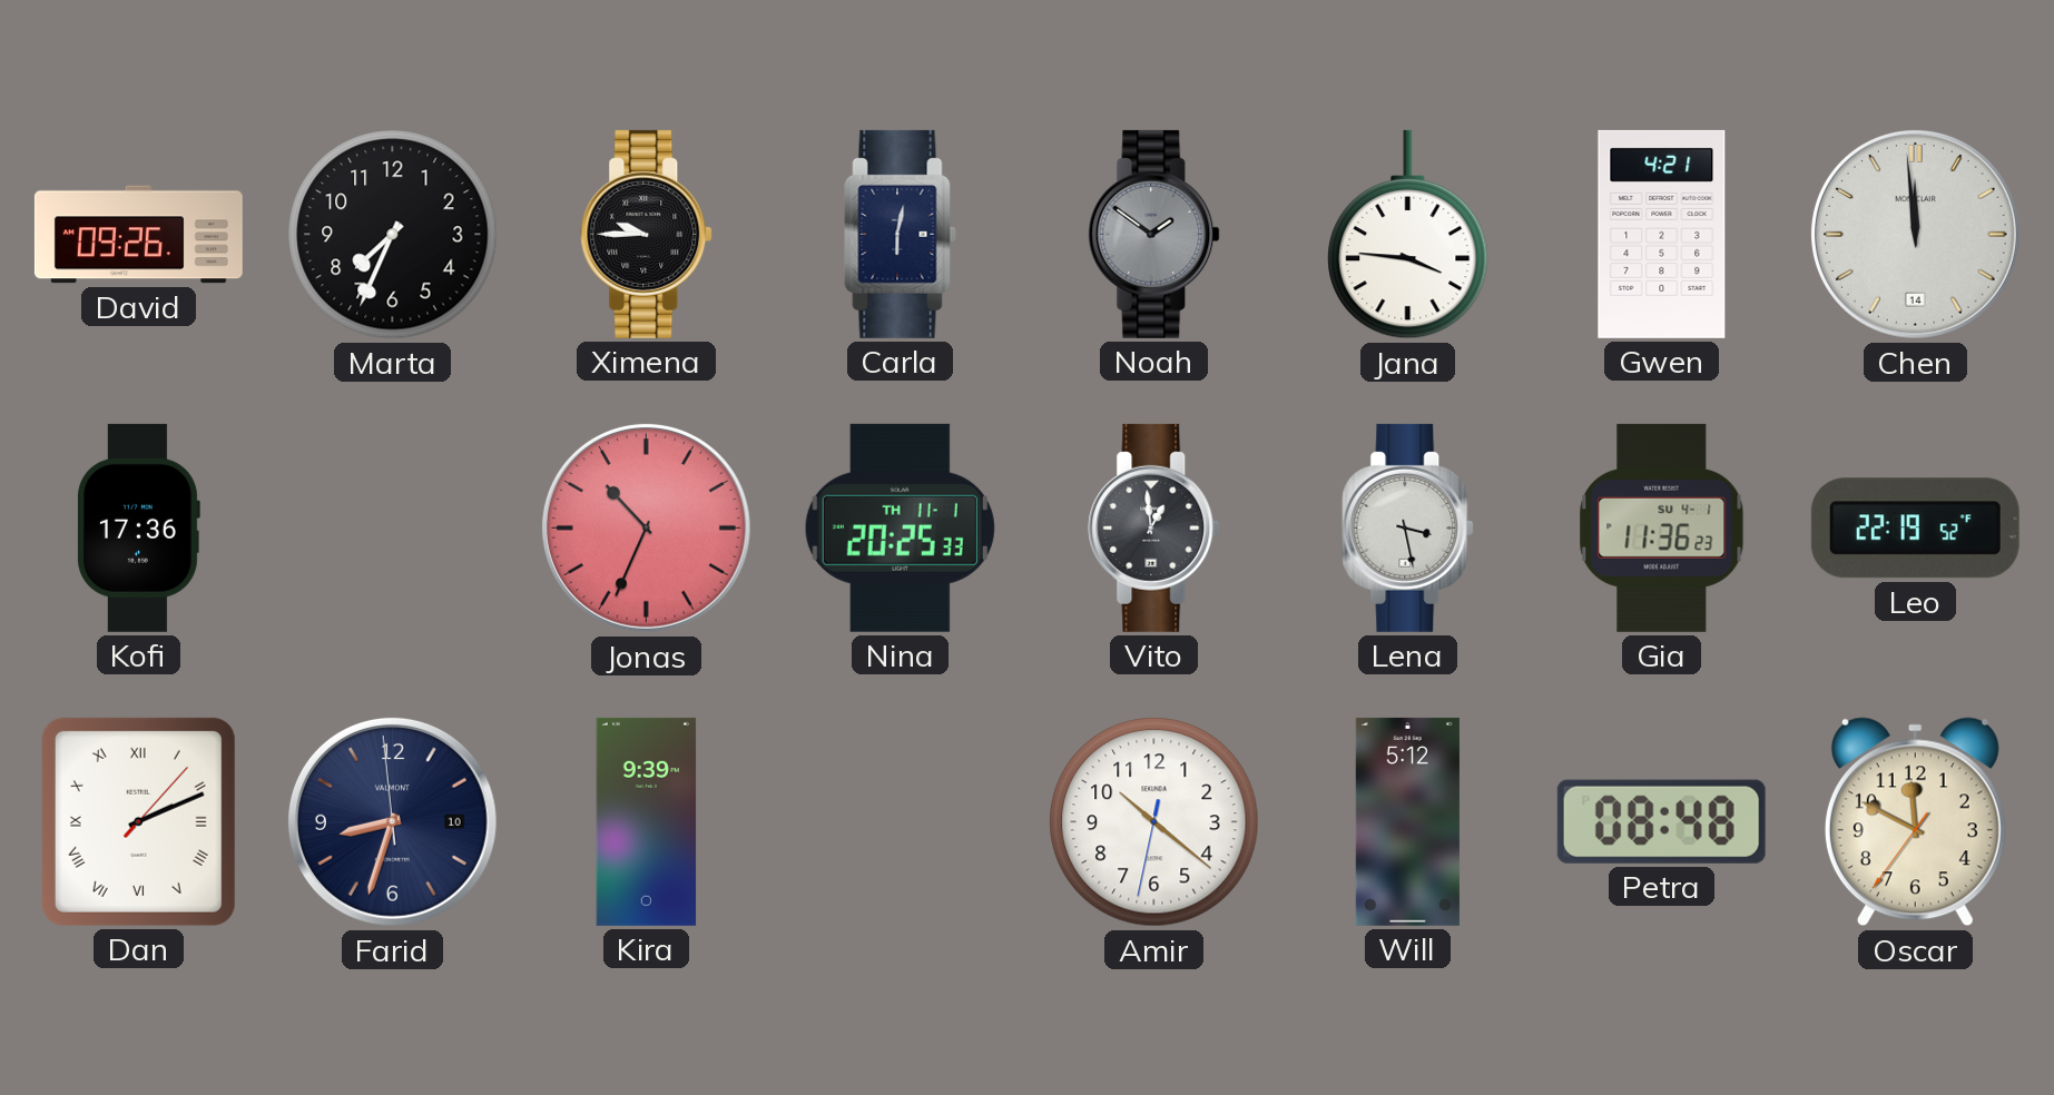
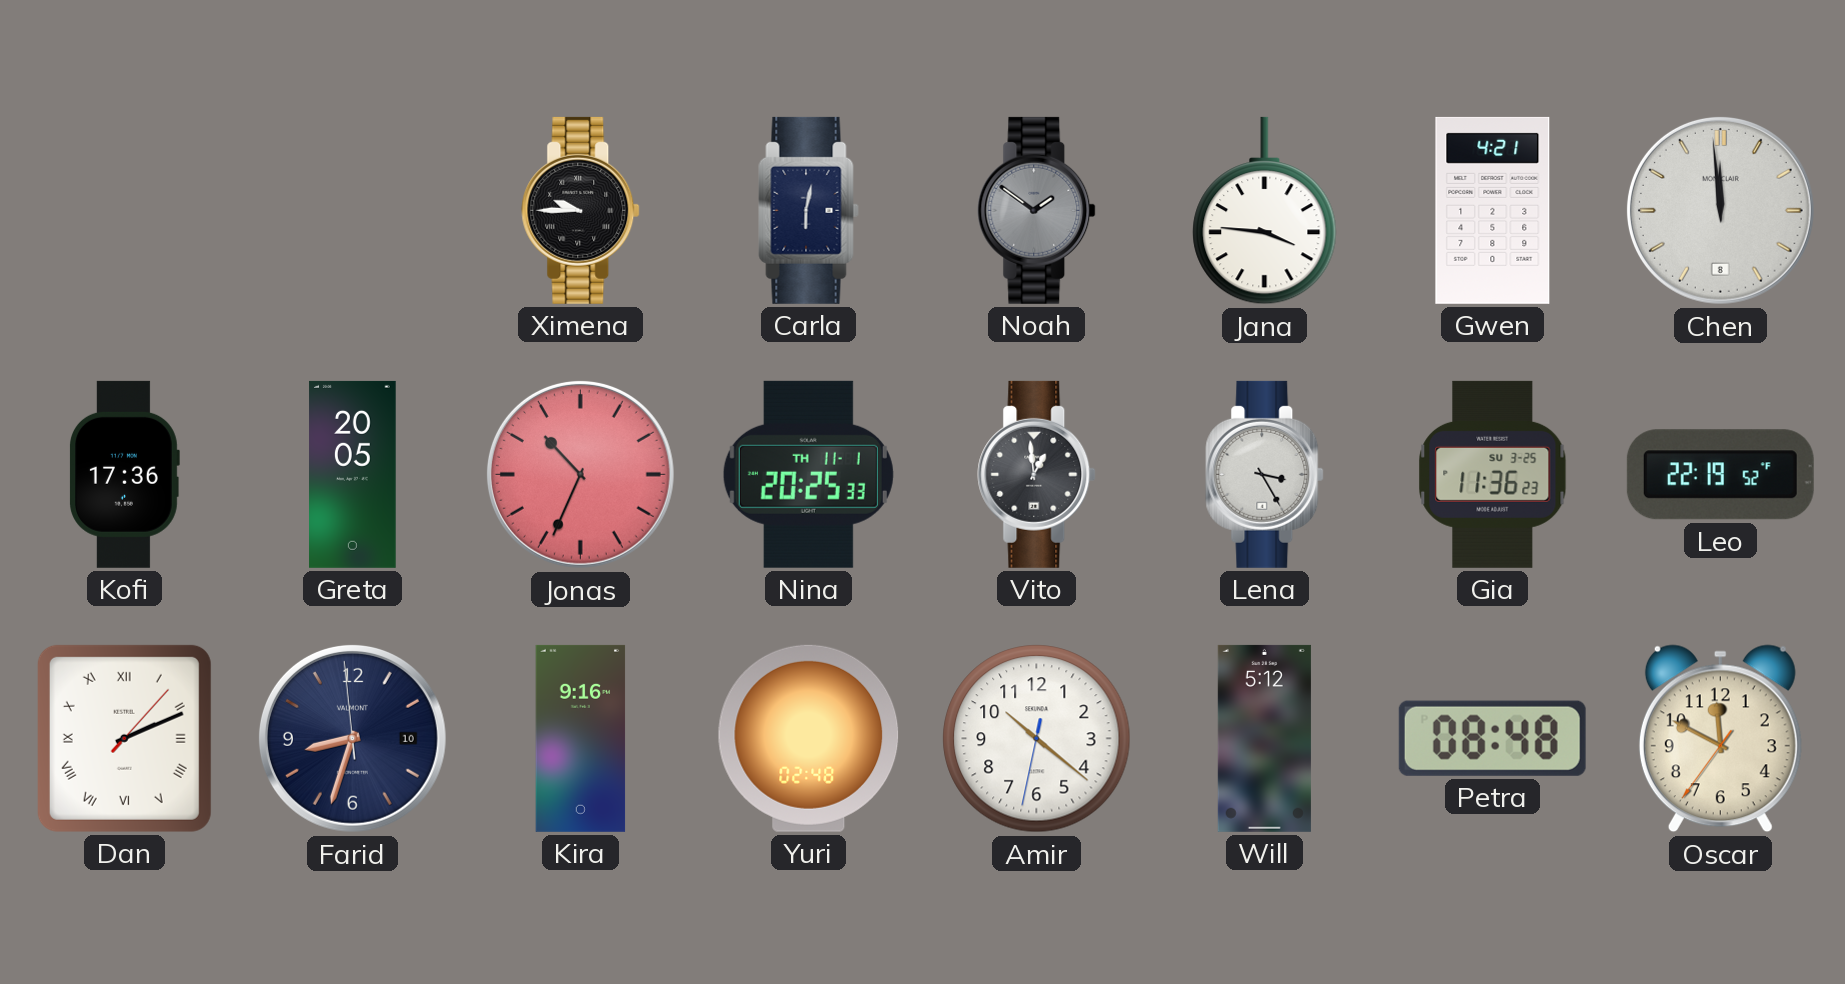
David: 09:26 -> none
Marta: 7:34 -> none
Chen date: 14 -> 8
Greta: none -> 20:05
Lena: 3:28 -> 3:25
Gia date: SU 4-1 -> SU 3-25
Kira: 9:39 -> 9:16
Yuri: none -> 02:48
